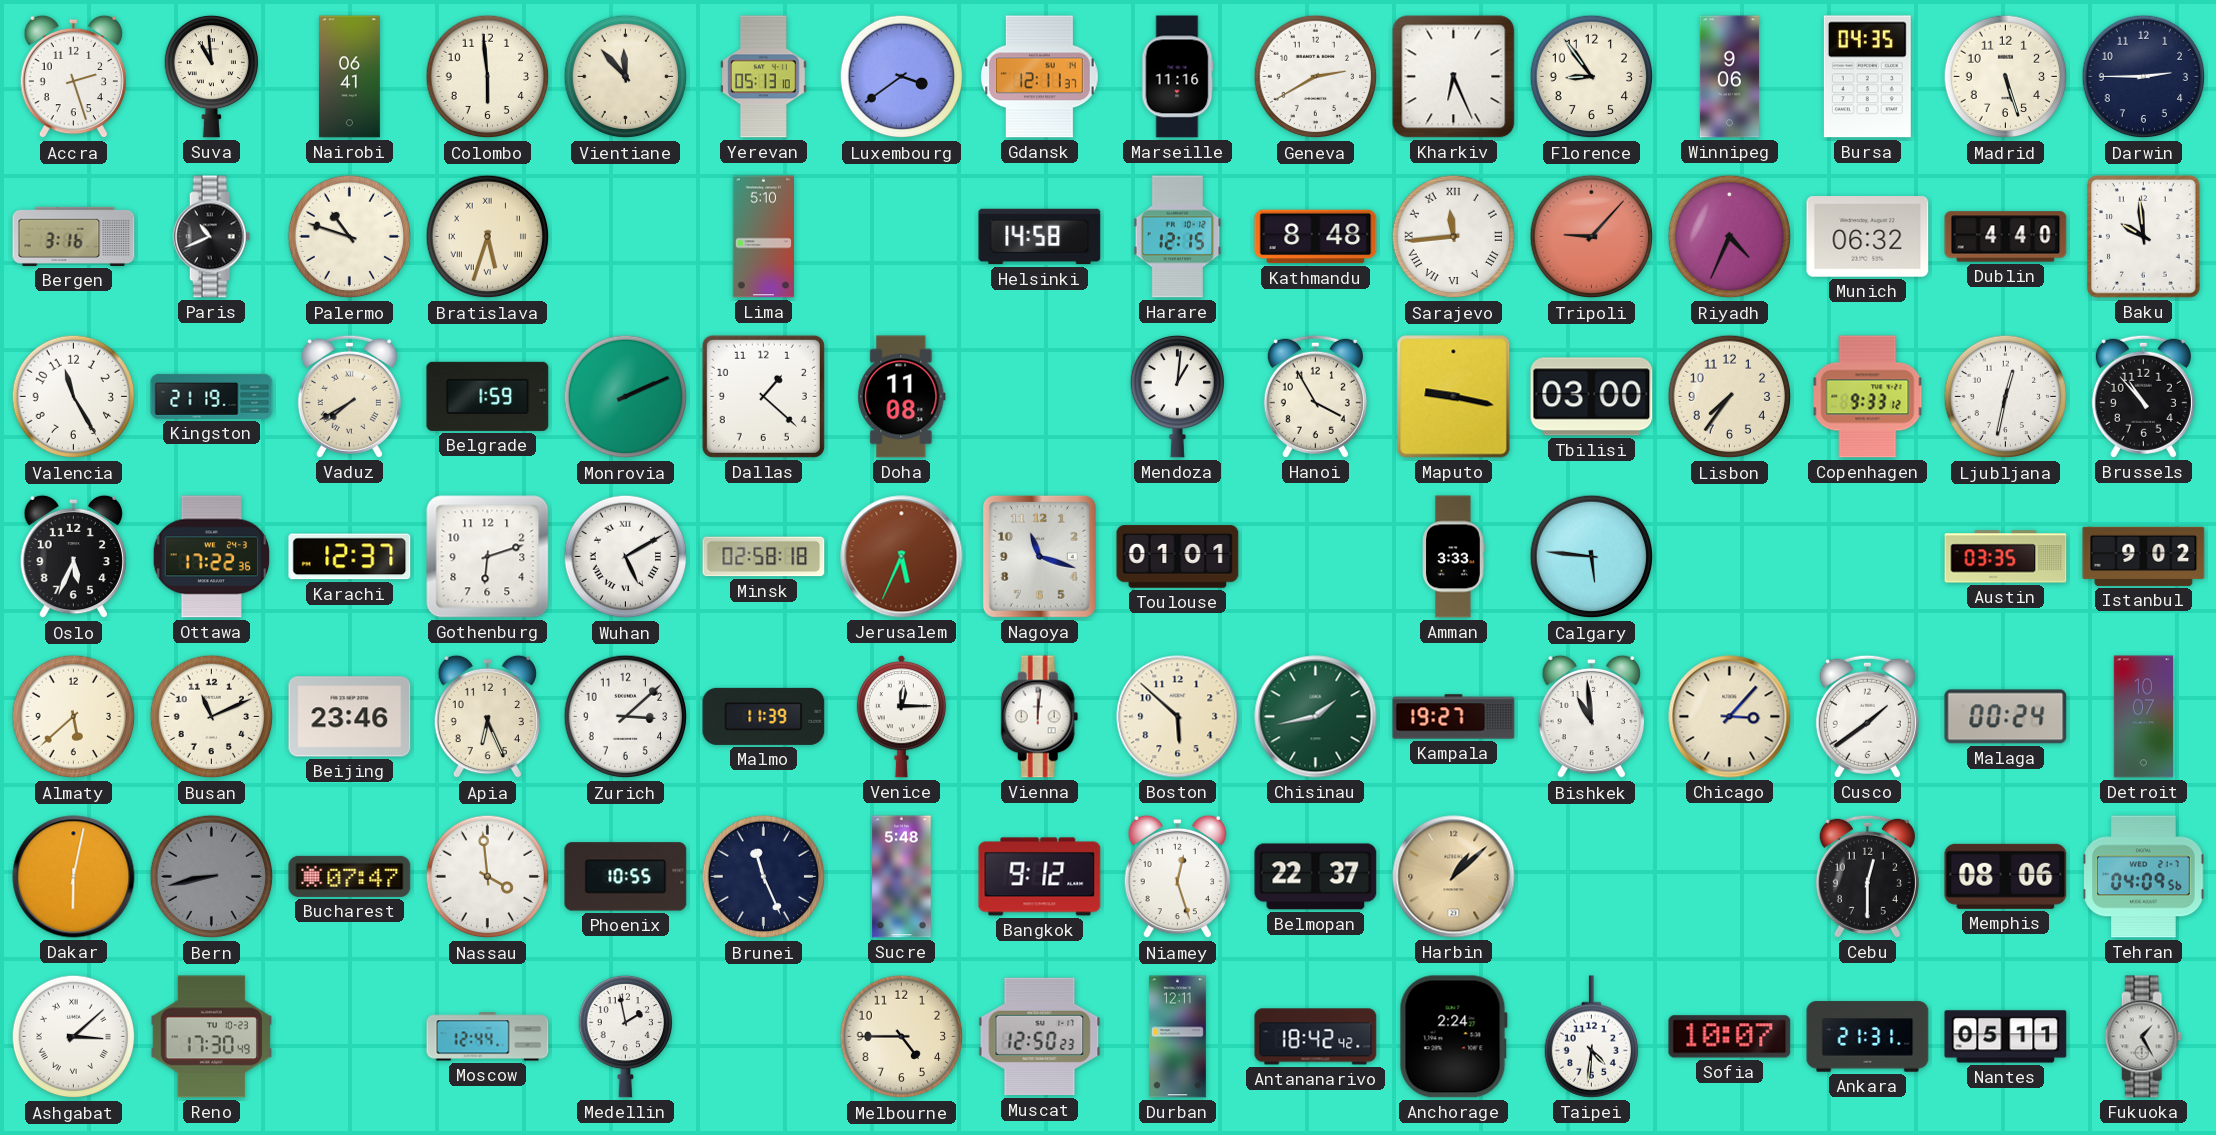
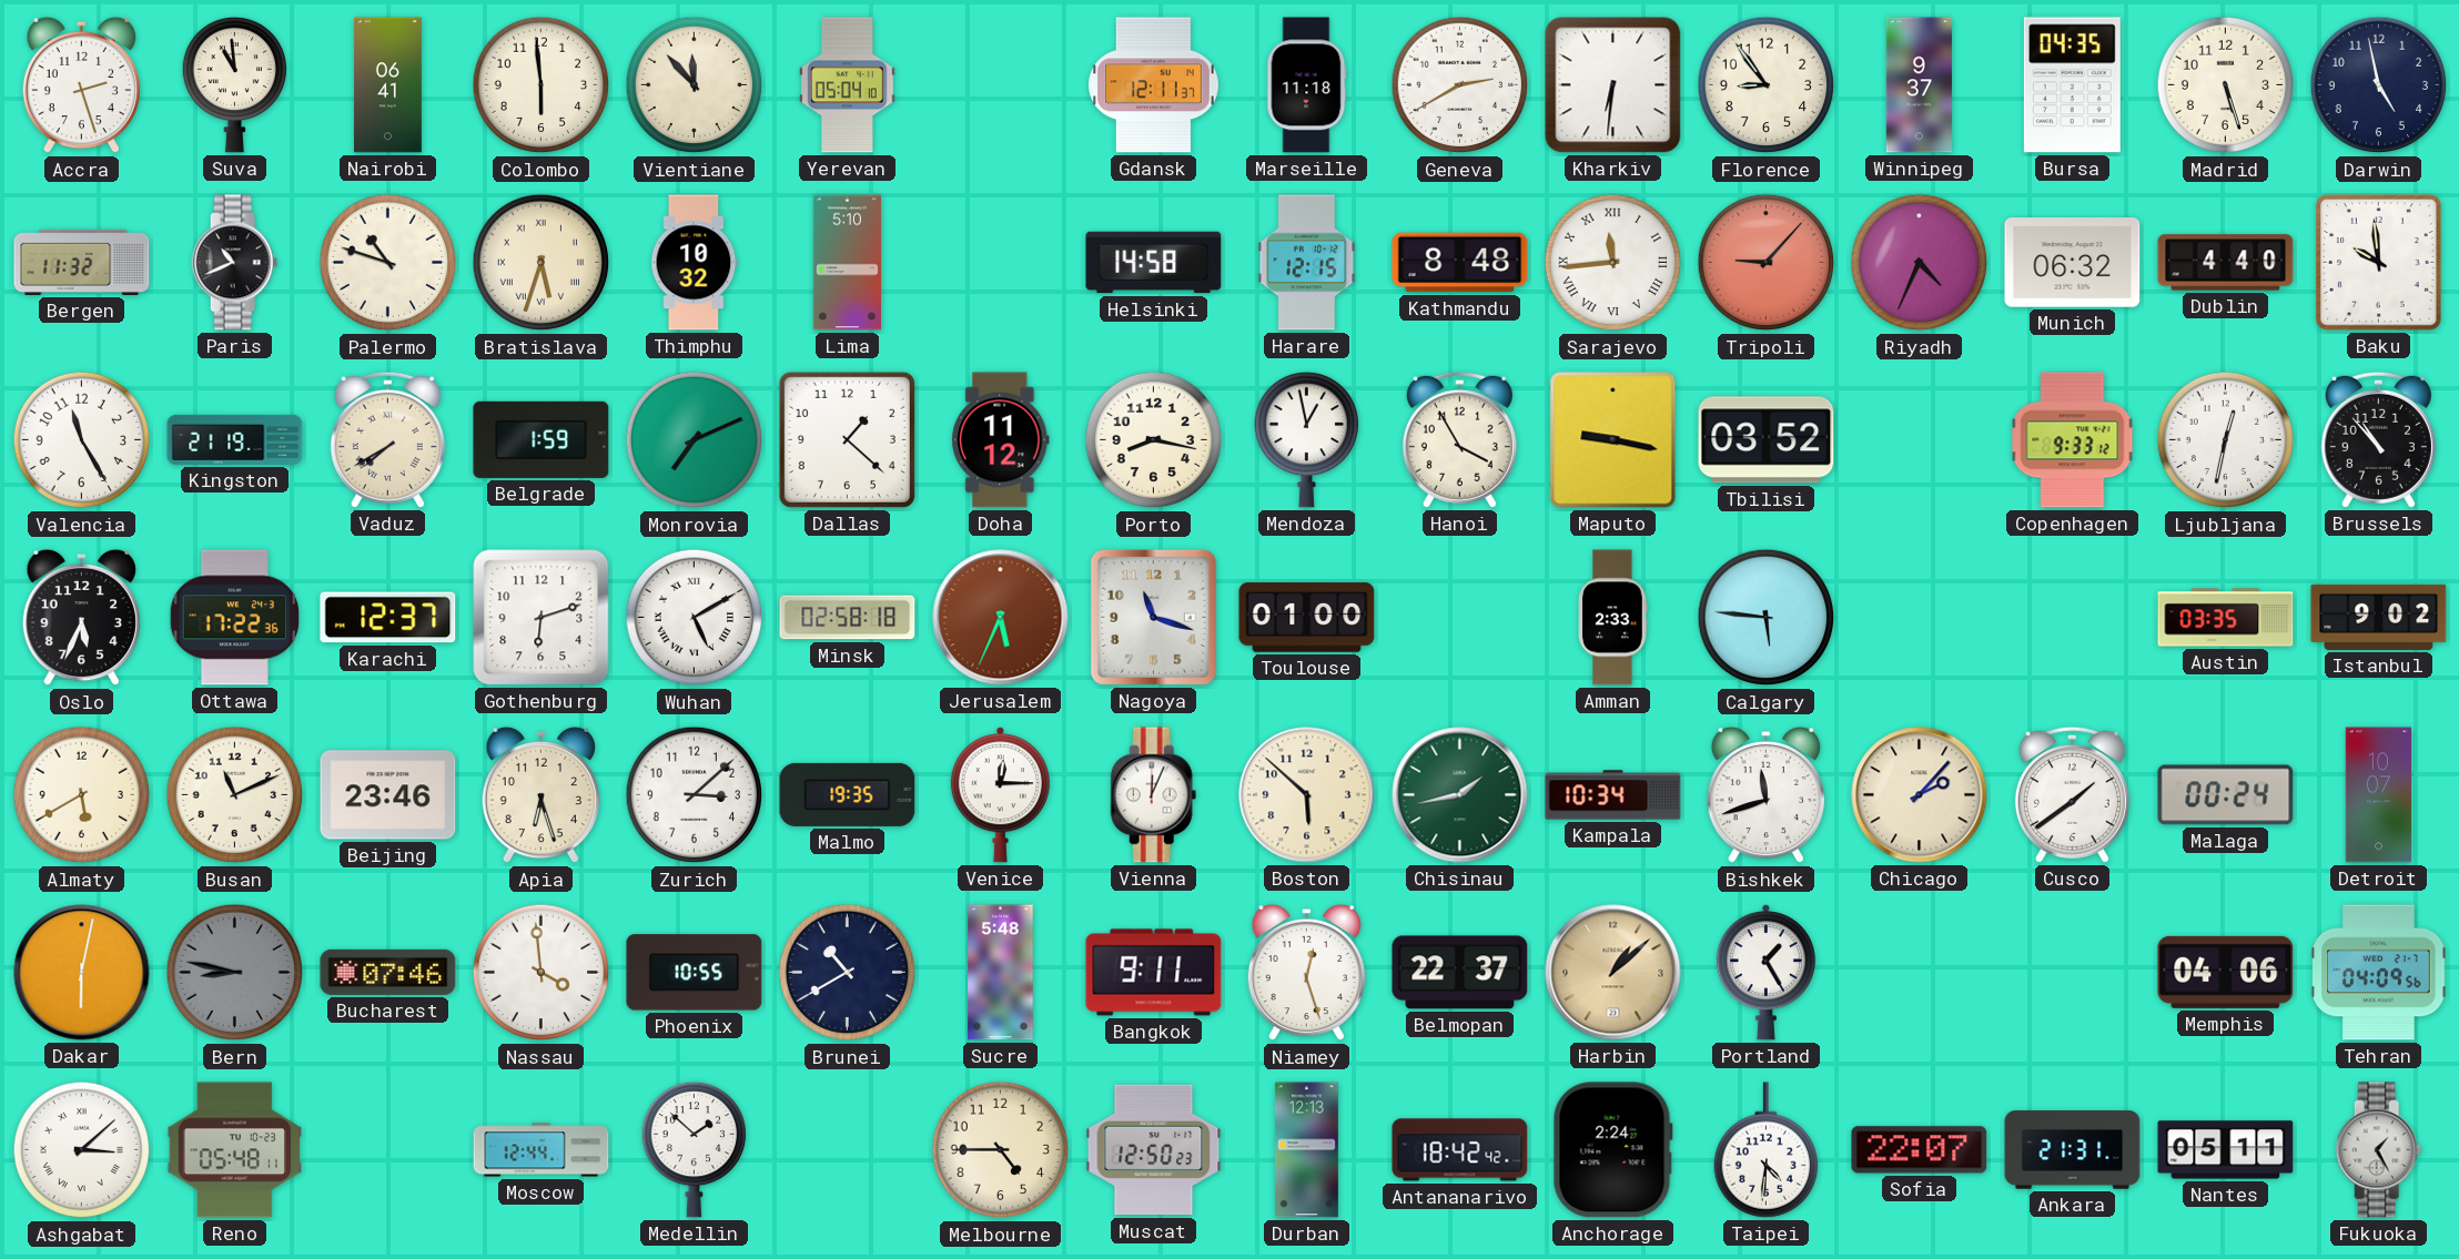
Yerevan: 05:13 -> 05:04
Luxembourg: 3:39 -> none
Marseille: 11:16 -> 11:18
Kharkiv: 6:26 -> 6:31
Winnipeg: 9:06 -> 9:37
Darwin: 2:45 -> 4:58
Bergen: 3:16 -> 11:32
Thimphu: none -> 10:32
Monrovia: 2:11 -> 7:11
Doha: 11:08 -> 11:12
Porto: none -> 8:17
Mendoza: 1:01 -> 12:58
Tbilisi: 03:00 -> 03:52
Lisbon: 7:36 -> none
Toulouse: 01:01 -> 01:00
Amman: 3:33 -> 2:33
Almaty: 5:38 -> 5:40
Apia: 6:26 -> 6:27
Malmo: 11:39 -> 19:35
Vienna: 12:01 -> 12:04
Kampala: 19:27 -> 10:34
Bishkek: 10:59 -> 11:42
Chicago: 3:07 -> 2:07
Bern: 8:43 -> 8:47
Bucharest: 07:47 -> 07:46
Brunei: 11:26 -> 10:40
Bangkok: 9:12 -> 9:11
Portland: none -> 1:25
Cebu: 12:30 -> none
Memphis: 08:06 -> 04:06
Reno: 17:30 -> 05:48
Medellin: 1:58 -> 1:52
Durban: 12:11 -> 12:13
Sofia: 10:07 -> 22:07
